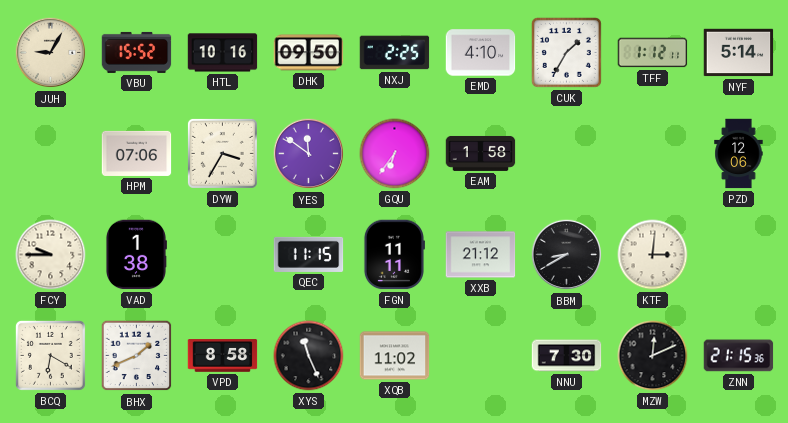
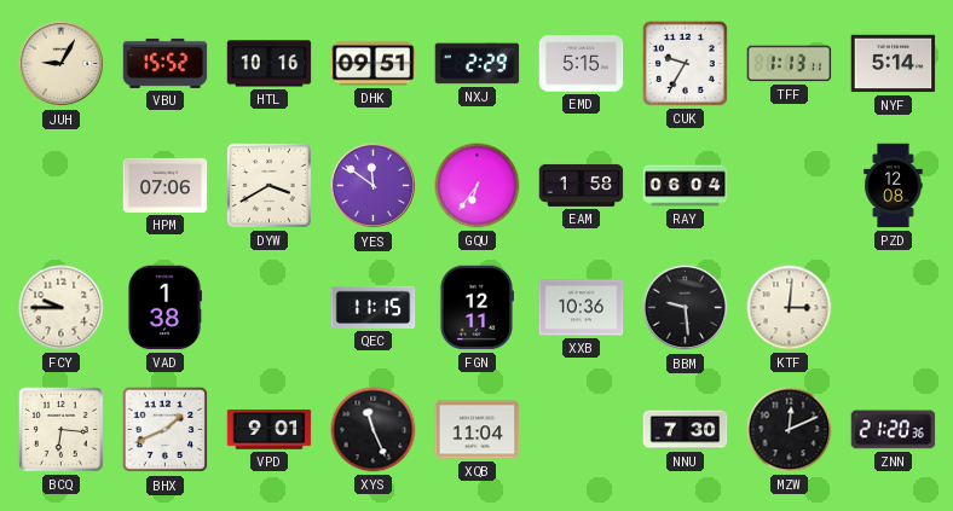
DHK: 09:50 -> 09:51
NXJ: 2:25 -> 2:29
EMD: 4:10 -> 5:15
CUK: 1:35 -> 9:35
TFF: 1:12 -> 1:13
DYW: 3:35 -> 3:40
RAY: none -> 06:04
PZD: 12:06 -> 12:08
FGN: 11:11 -> 12:11
XXB: 21:12 -> 10:36
BBM: 8:40 -> 9:29
BCQ: 6:20 -> 6:16
VPD: 8:58 -> 9:01
XQB: 11:02 -> 11:04
ZNN: 21:15 -> 21:20
